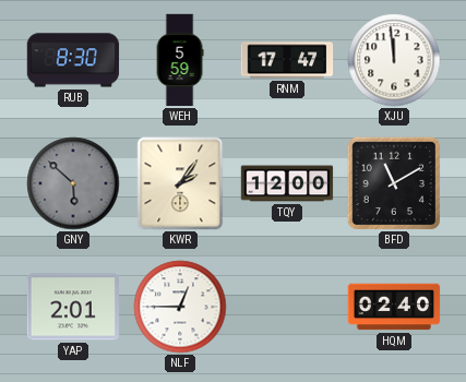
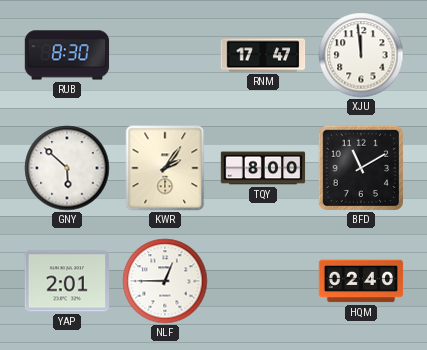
WEH: 5:59 -> none
GNY dial: grey -> white
TQY: 12:00 -> 8:00
